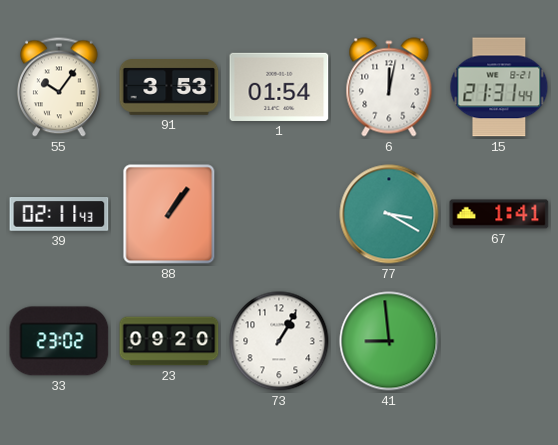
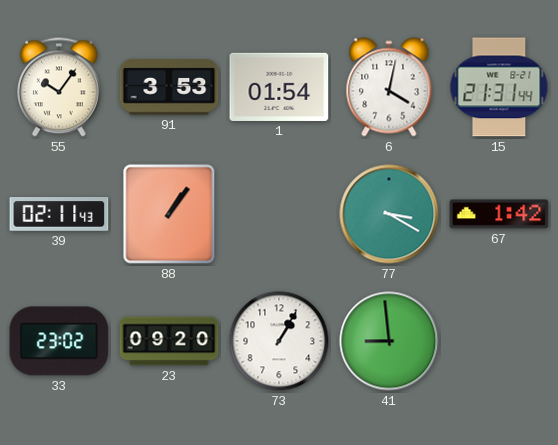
6: 12:02 -> 4:02
67: 1:41 -> 1:42
